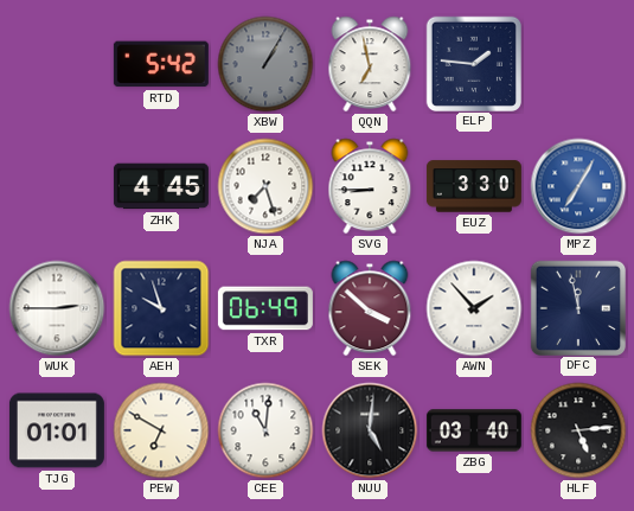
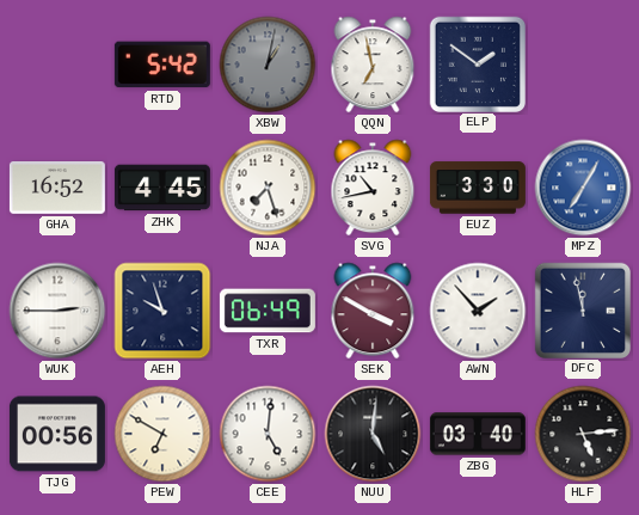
XBW: 1:05 -> 1:02
ELP: 1:46 -> 1:51
GHA: none -> 16:52
SVG: 8:45 -> 10:43
SEK: 3:52 -> 3:50
TJG: 01:01 -> 00:56
CEE: 11:01 -> 5:01
